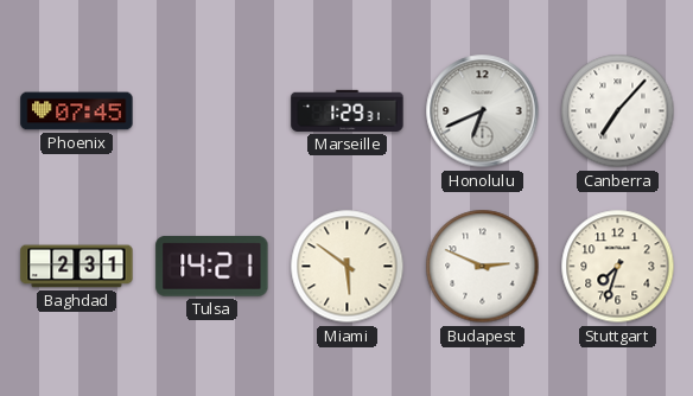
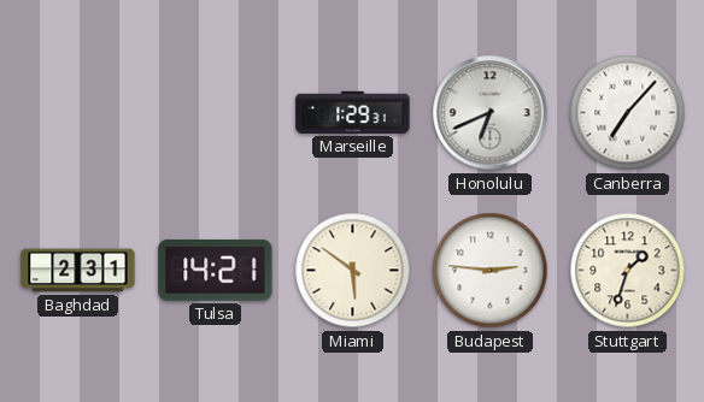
Phoenix: 07:45 -> none
Budapest: 2:49 -> 2:46
Stuttgart: 7:33 -> 1:33
